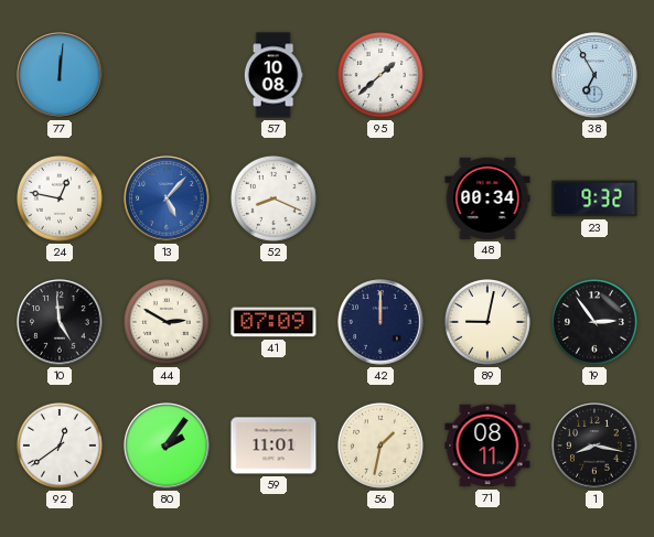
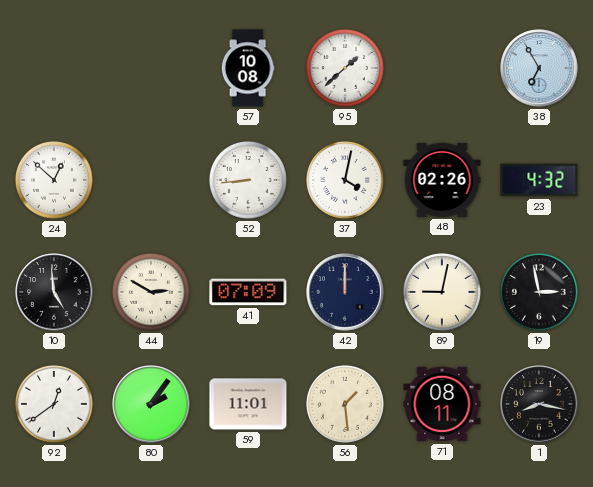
77: 12:01 -> none
24: 12:47 -> 12:52
13: 5:07 -> none
52: 8:19 -> 8:44
37: none -> 4:02
48: 00:34 -> 02:26
23: 9:32 -> 4:32
19: 2:54 -> 2:58
56: 1:32 -> 1:29
